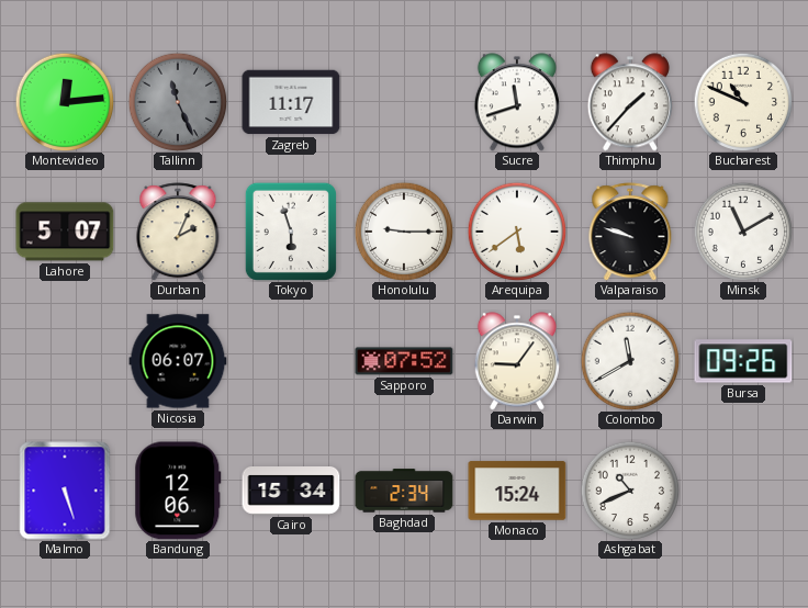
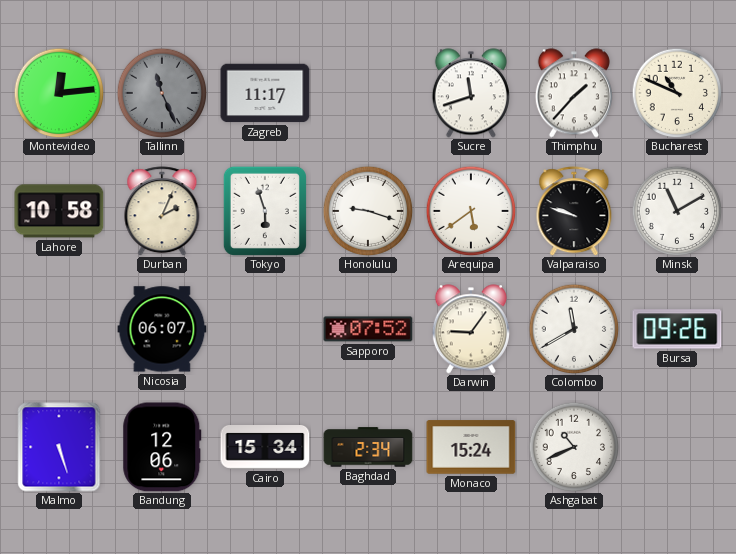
Lahore: 5:07 -> 10:58
Honolulu: 9:15 -> 9:18
